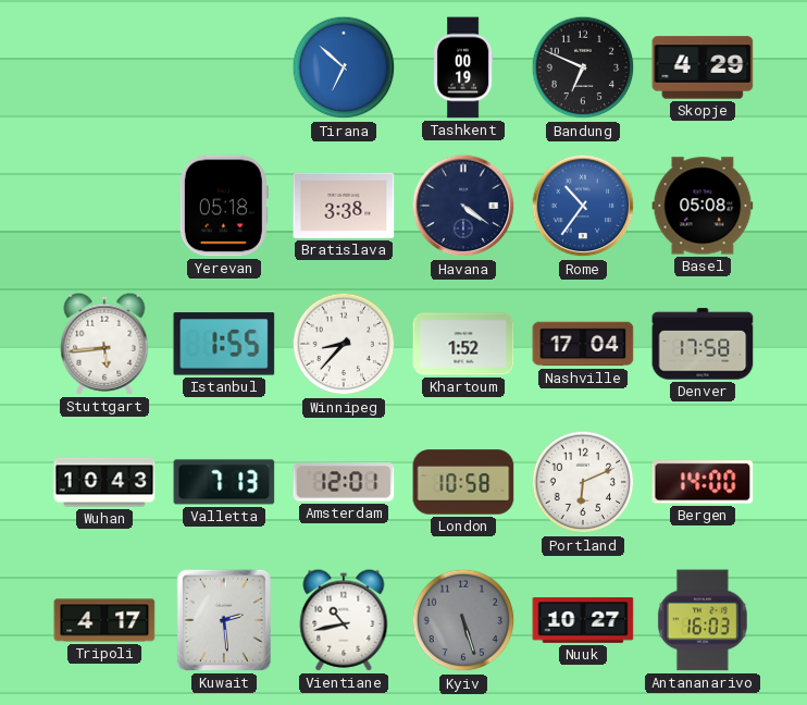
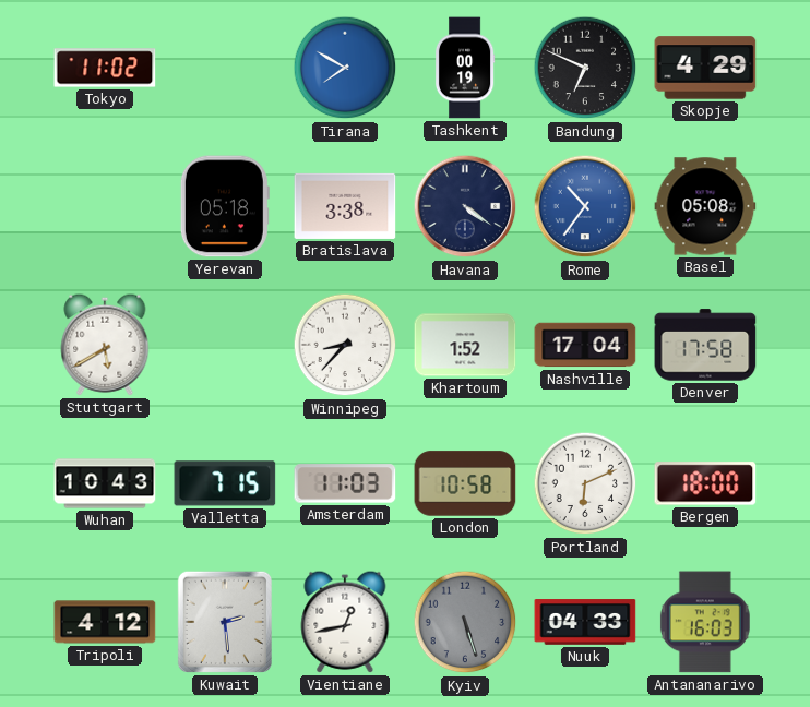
Tokyo: none -> 11:02
Tirana: 6:52 -> 7:50
Stuttgart: 5:44 -> 5:40
Istanbul: 1:55 -> none
Valletta: 7:13 -> 7:15
Amsterdam: 12:01 -> 11:03
Bergen: 14:00 -> 18:00
Tripoli: 4:17 -> 4:12
Vientiane: 10:43 -> 12:43
Nuuk: 10:27 -> 04:33
